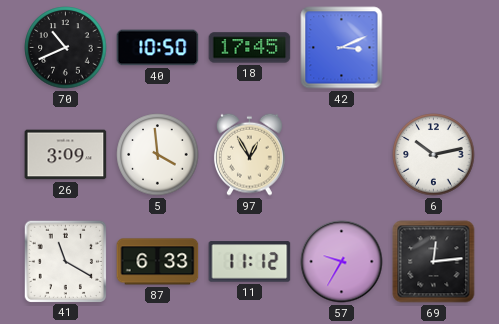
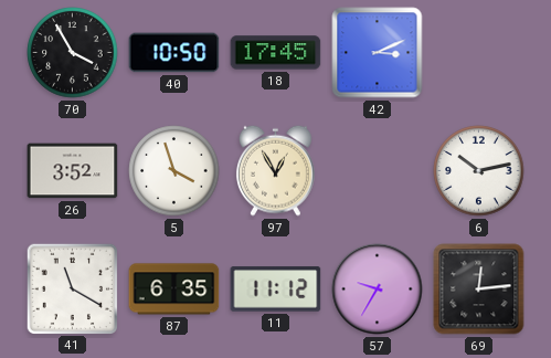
70: 10:41 -> 3:55
26: 3:09 -> 3:52
5: 3:59 -> 3:57
87: 6:33 -> 6:35
